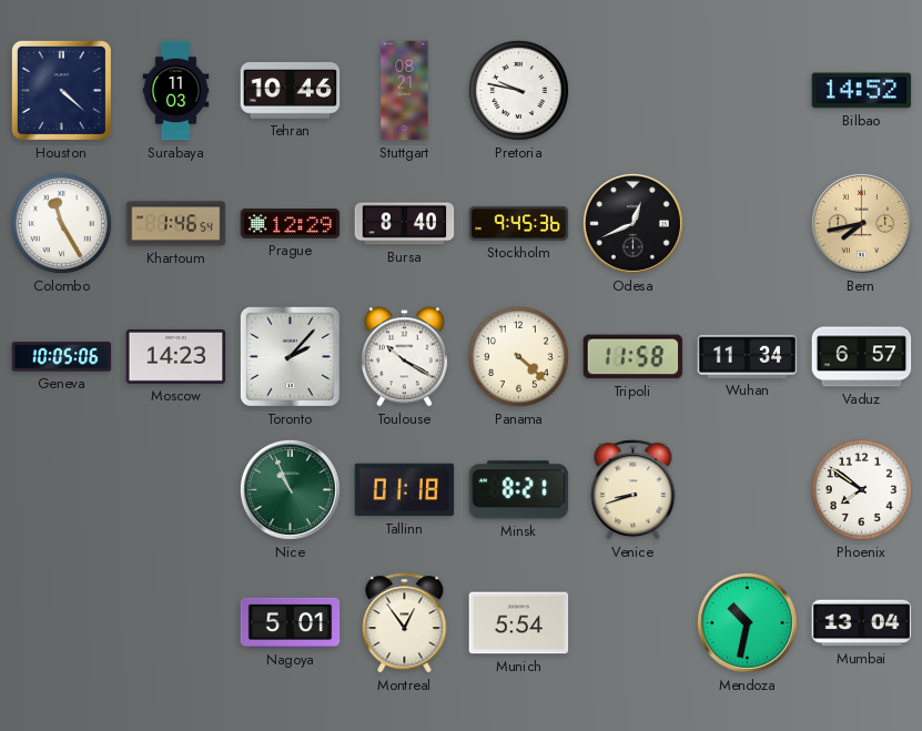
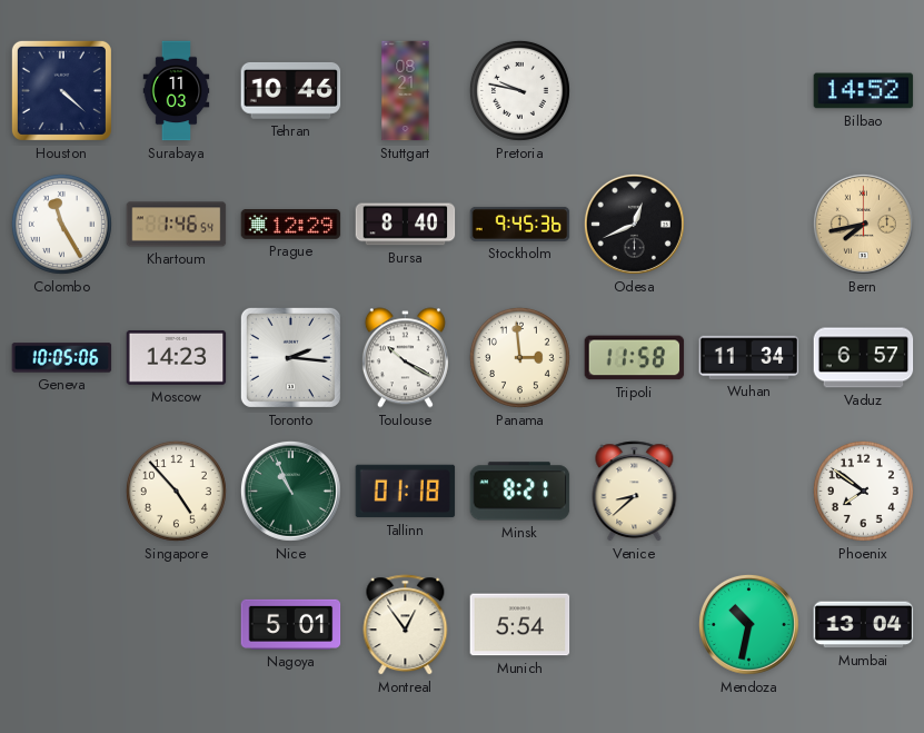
Toronto: 2:07 -> 2:16
Panama: 4:22 -> 2:59
Singapore: none -> 4:53
Venice: 8:42 -> 8:38
